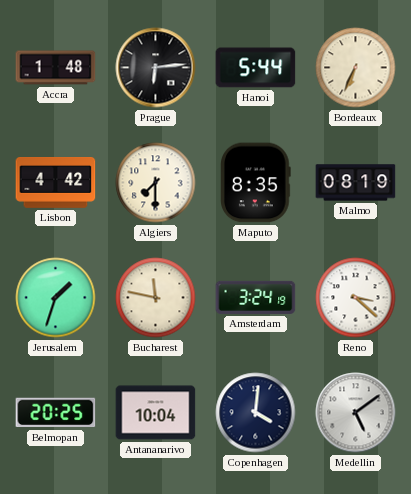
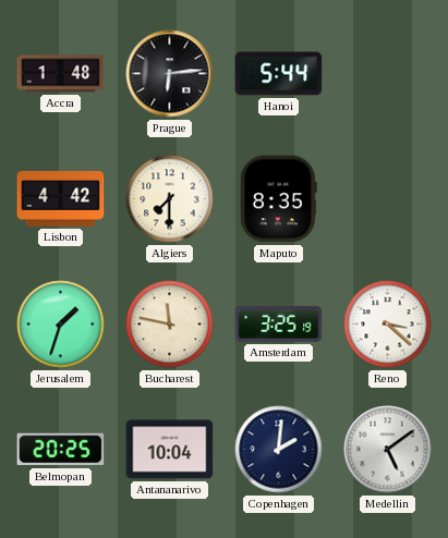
Bordeaux: 6:34 -> none
Malmo: 08:19 -> none
Amsterdam: 3:24 -> 3:25
Copenhagen: 4:01 -> 2:01
